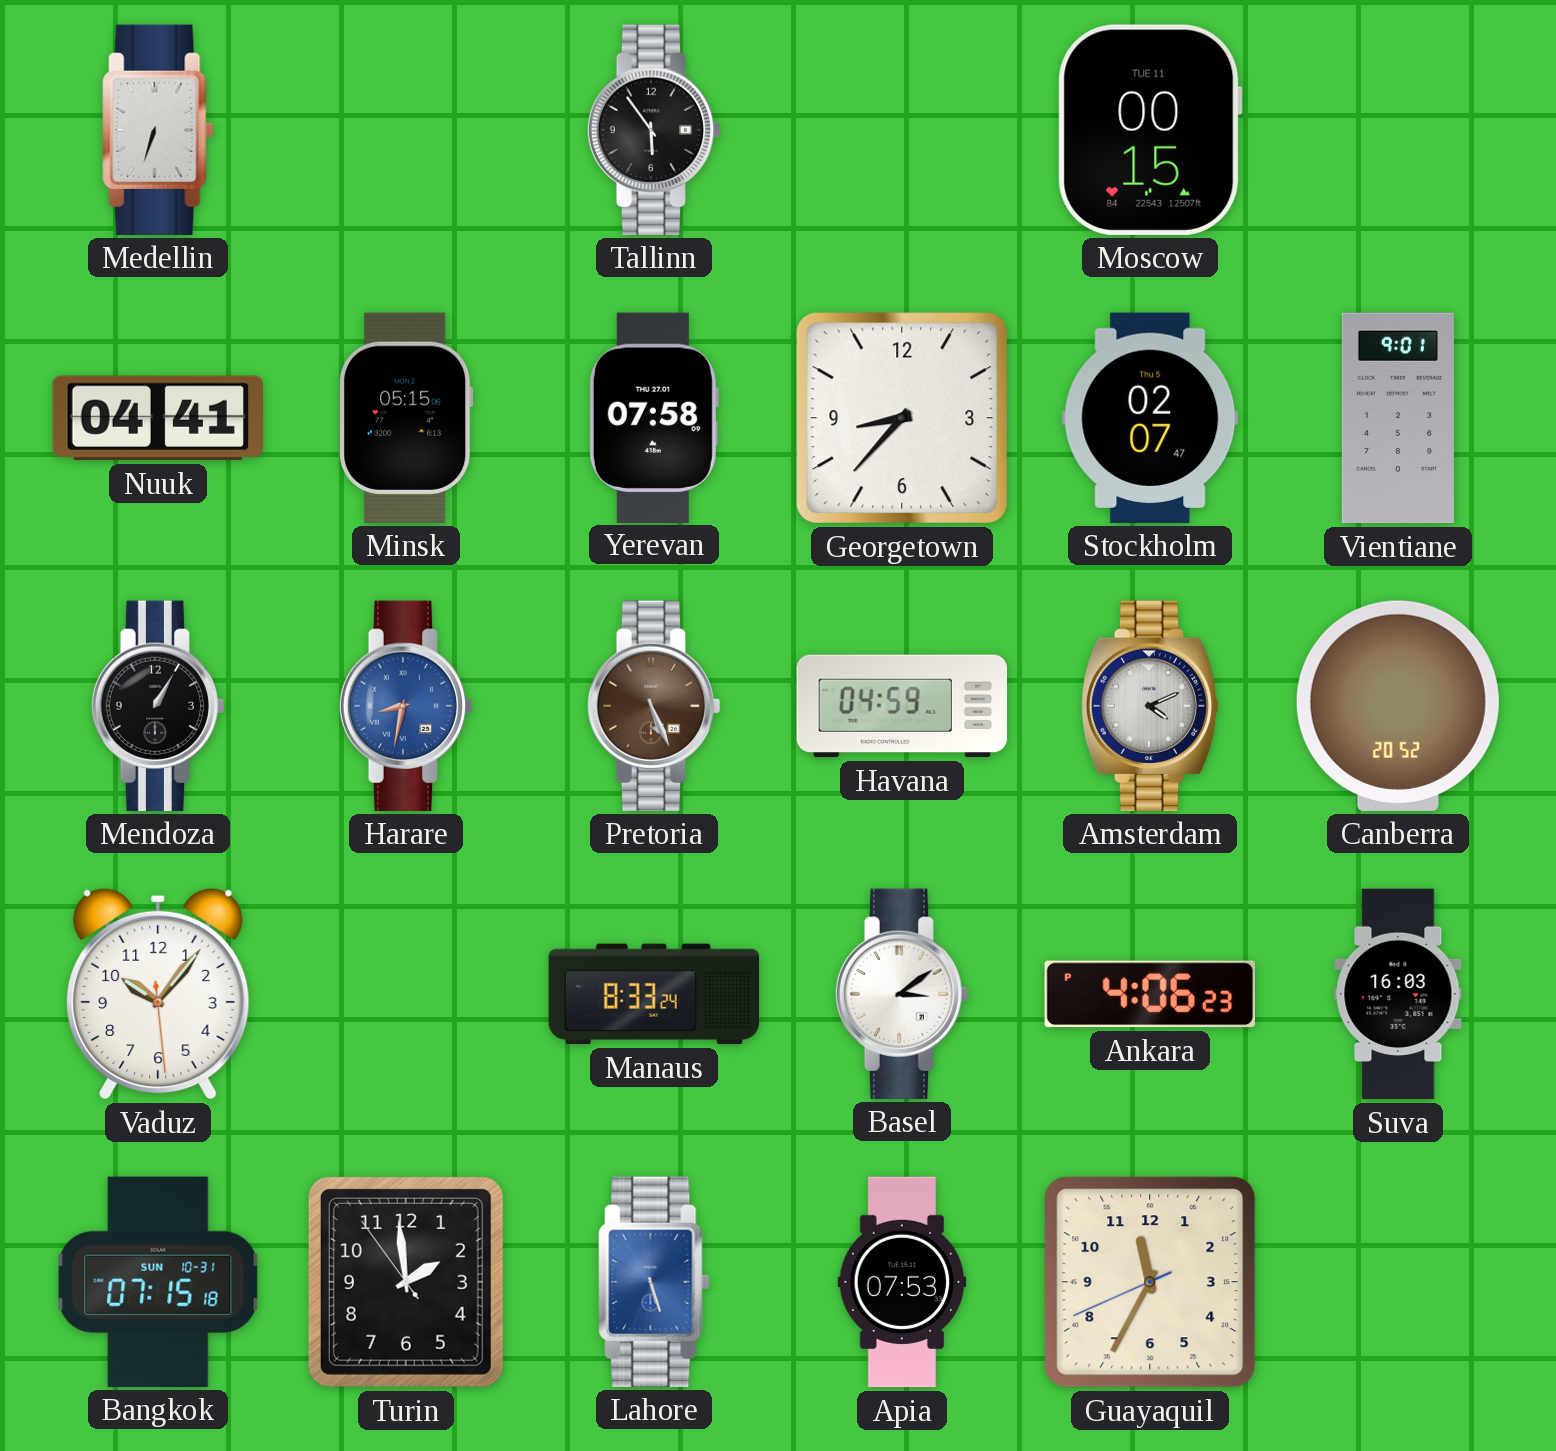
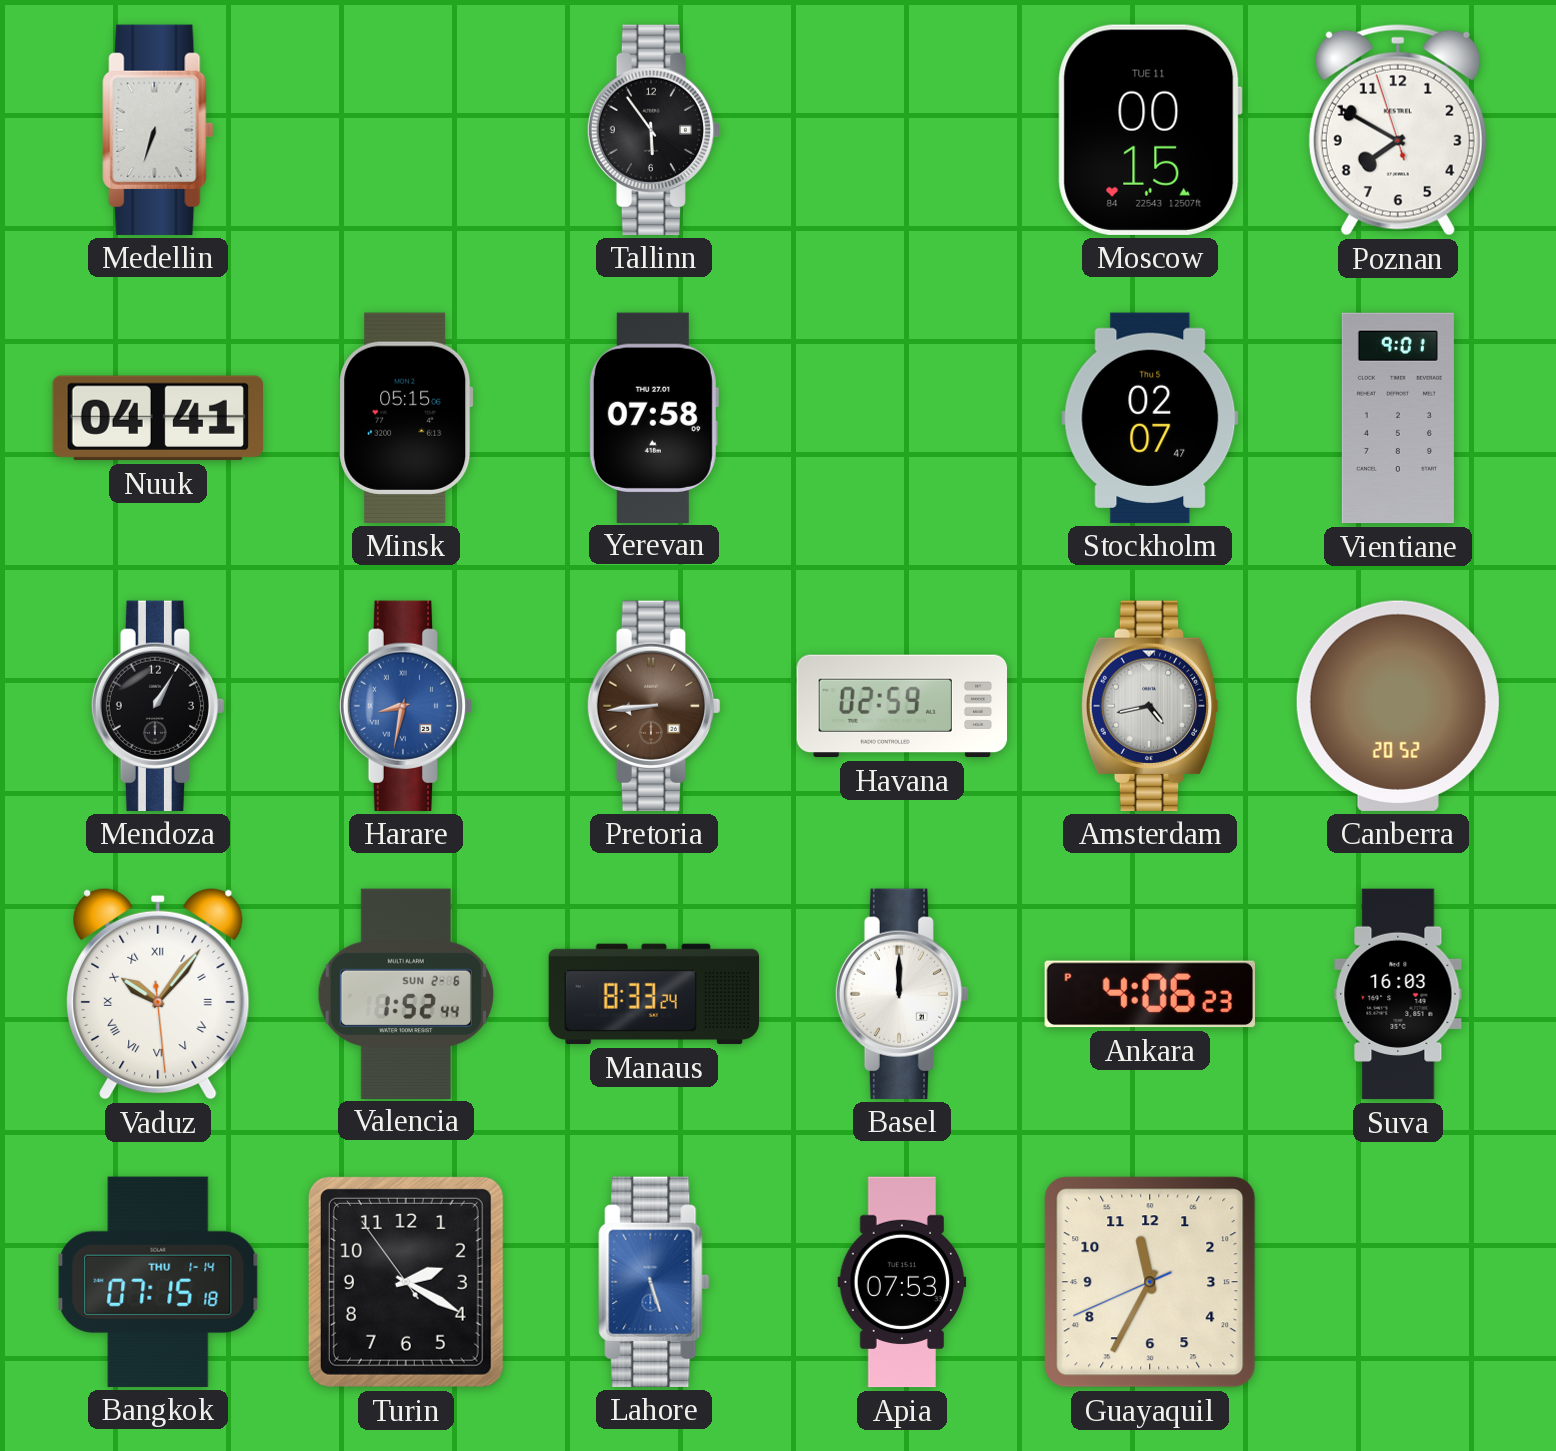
Poznan: none -> 7:49
Georgetown: 8:37 -> none
Pretoria: 5:26 -> 8:44
Havana: 04:59 -> 02:59
Amsterdam: 4:11 -> 4:43
Vaduz numerals: Arabic -> Roman
Valencia: none -> 1:52
Basel: 3:09 -> 12:00
Bangkok date: SUN 10-31 -> THU 1-14
Turin: 1:58 -> 2:19
